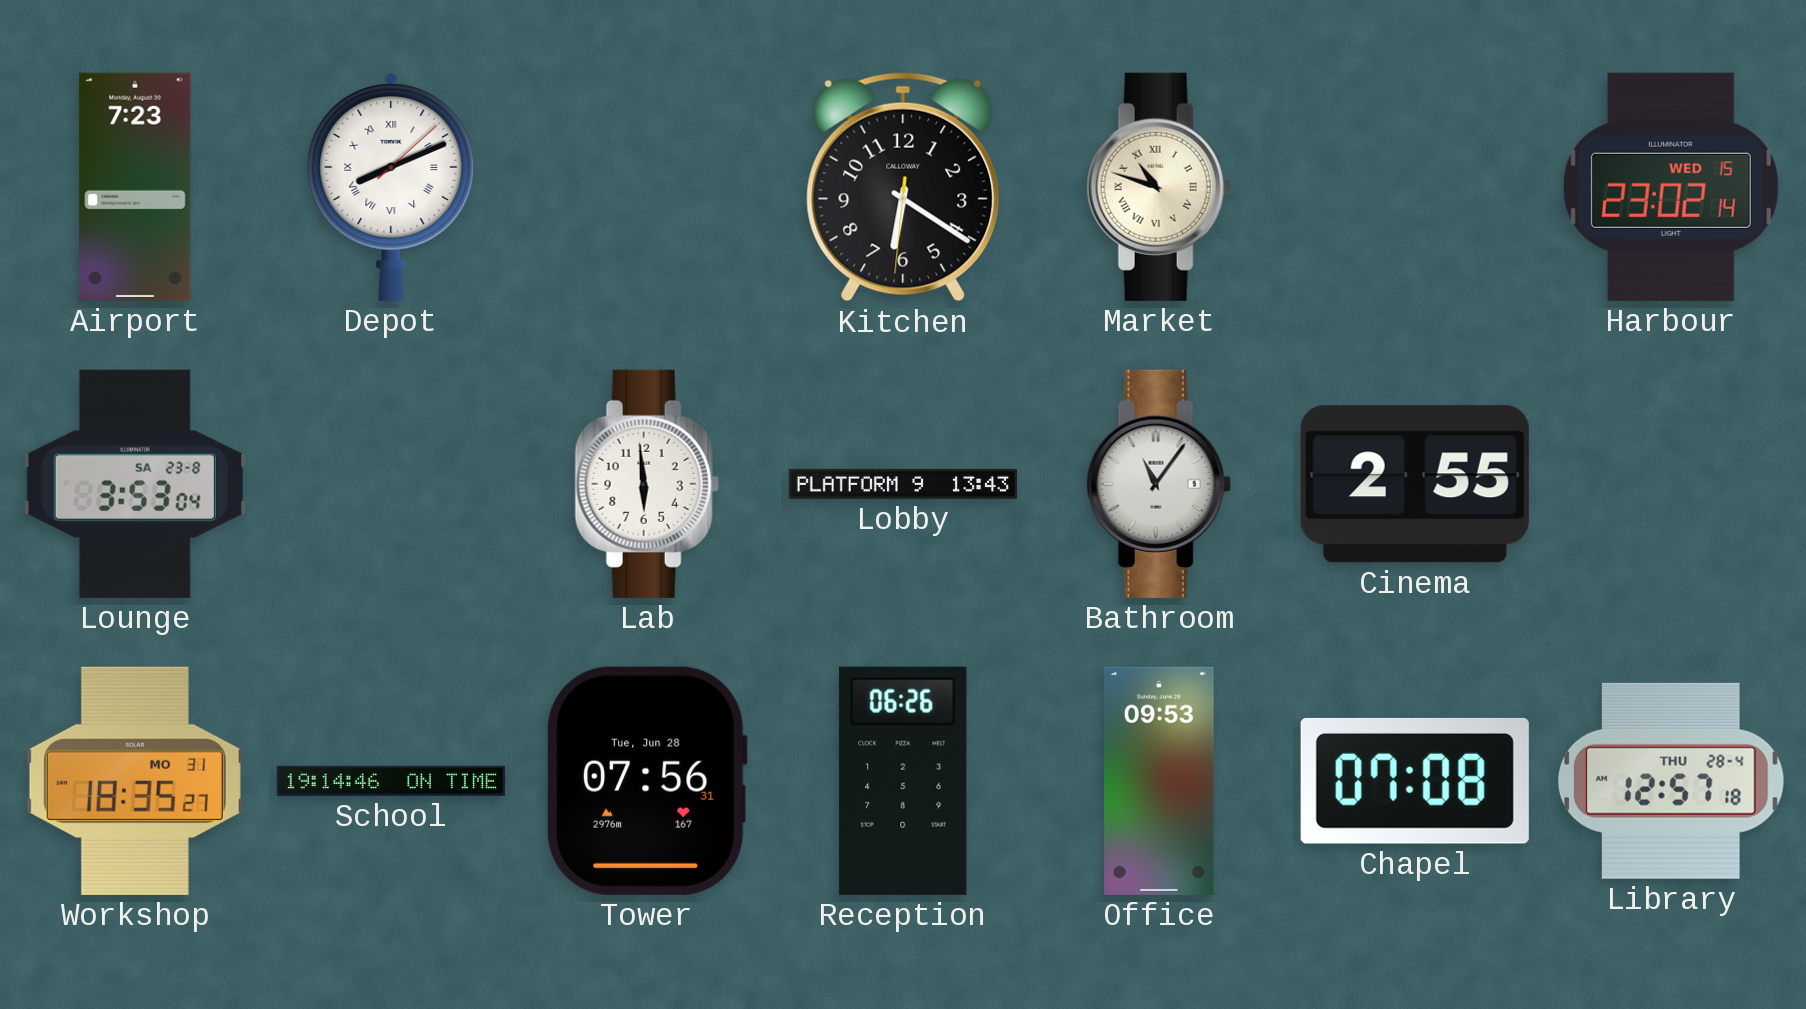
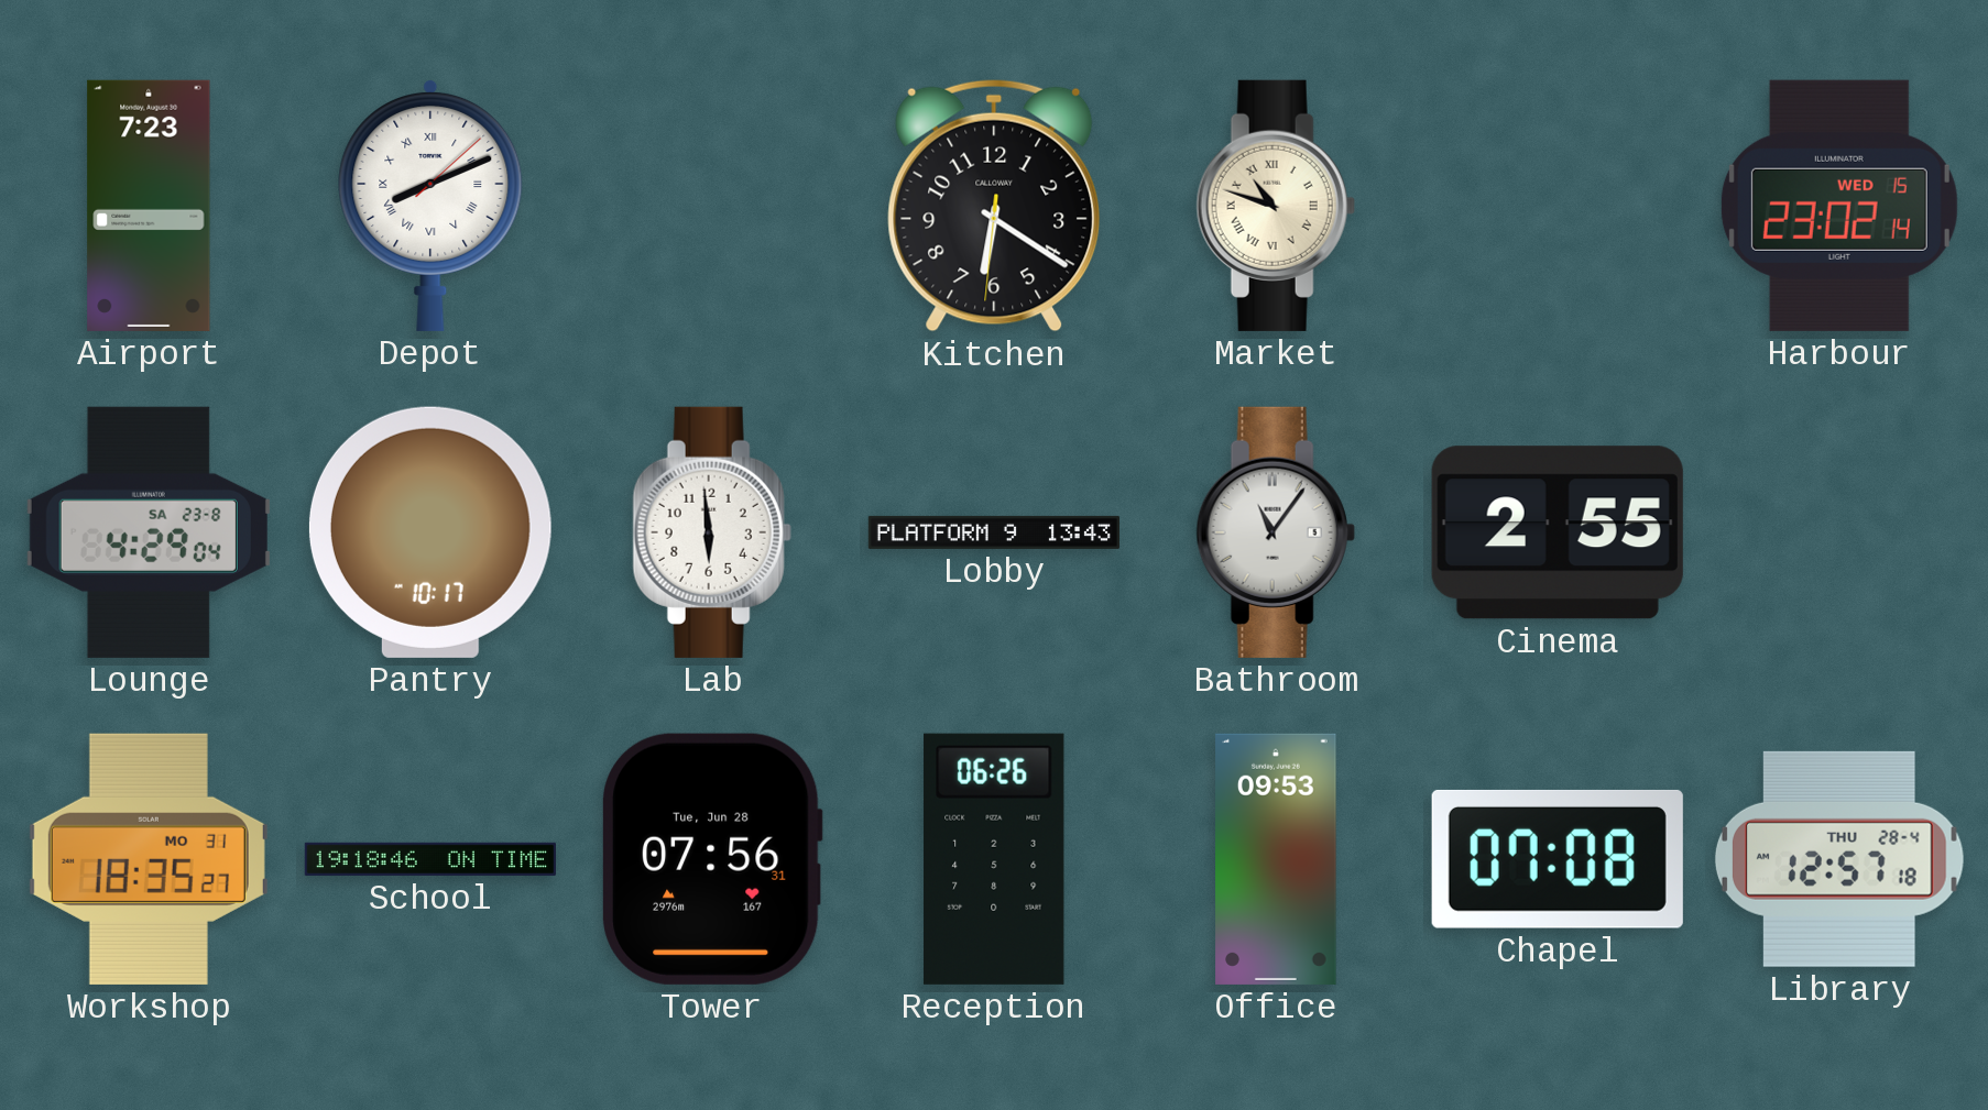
Lounge: 3:53 -> 4:29
Pantry: none -> 10:17
School: 19:14 -> 19:18
